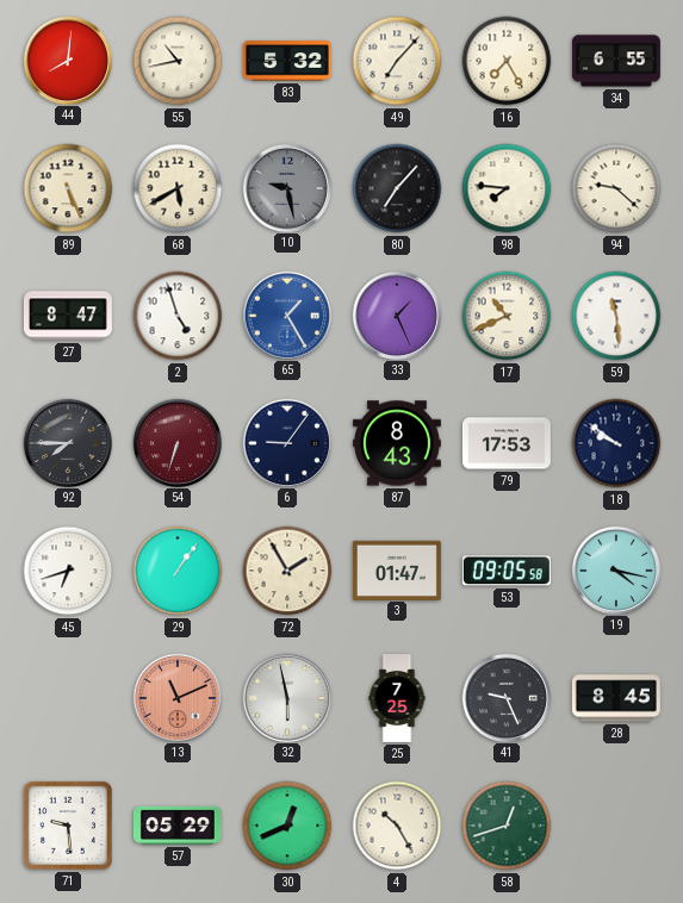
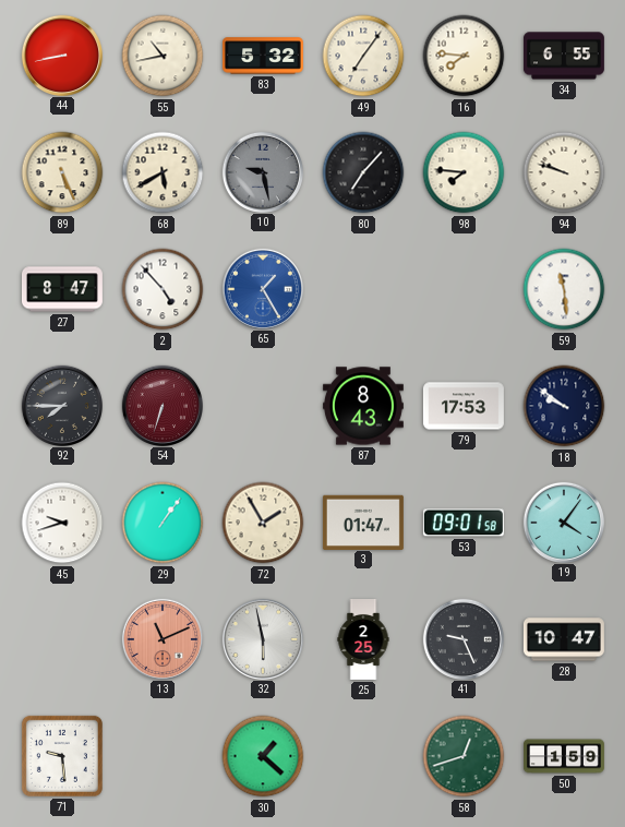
44: 8:01 -> 8:43
49: 7:07 -> 7:06
16: 7:25 -> 7:46
94: 9:22 -> 9:48
2: 4:57 -> 4:53
33: 1:26 -> none
17: 10:41 -> none
6: 9:06 -> none
45: 6:42 -> 9:42
53: 09:05 -> 09:01
19: 4:17 -> 4:06
25: 7:25 -> 2:25
28: 8:45 -> 10:47
57: 05:29 -> none
30: 12:41 -> 1:22
4: 10:25 -> none
50: none -> 1:59
